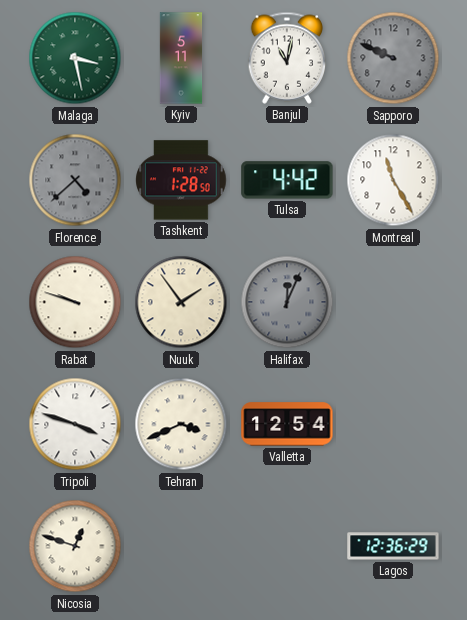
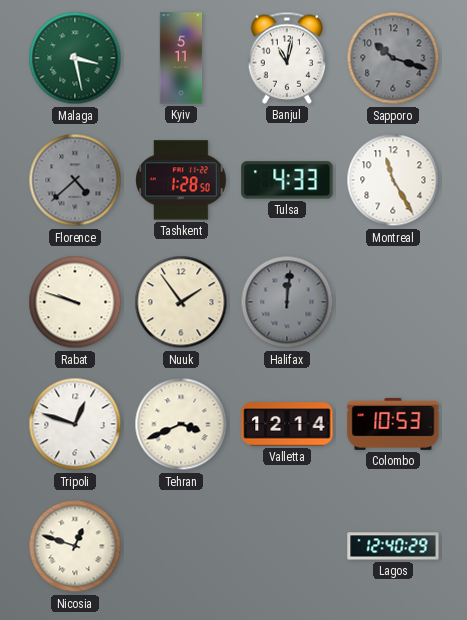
Sapporo: 9:49 -> 10:18
Tulsa: 4:42 -> 4:33
Halifax: 12:04 -> 12:01
Tripoli: 3:48 -> 12:48
Valletta: 12:54 -> 12:14
Colombo: none -> 10:53
Lagos: 12:36 -> 12:40
